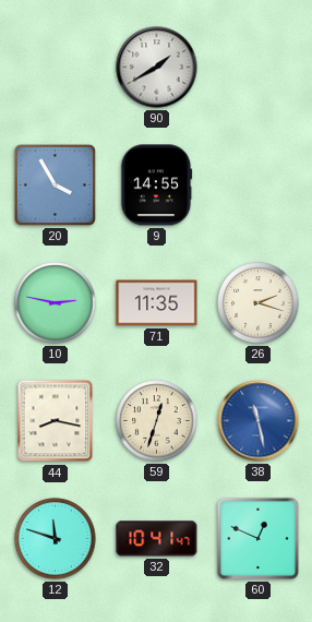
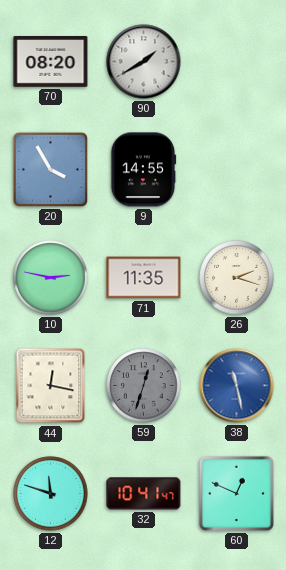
70: none -> 08:20
44: 8:17 -> 12:17
59 dial: cream -> grey
